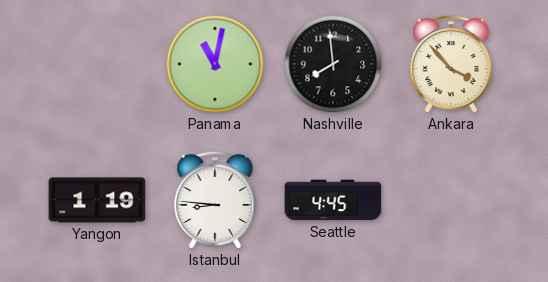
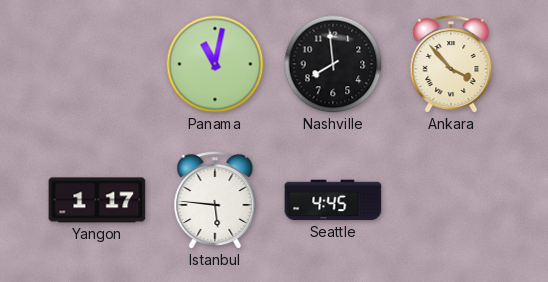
Yangon: 1:19 -> 1:17
Istanbul: 8:46 -> 5:46
